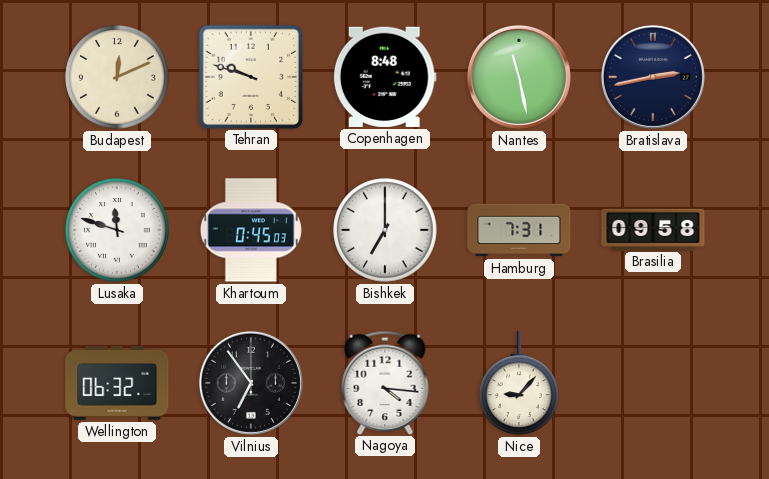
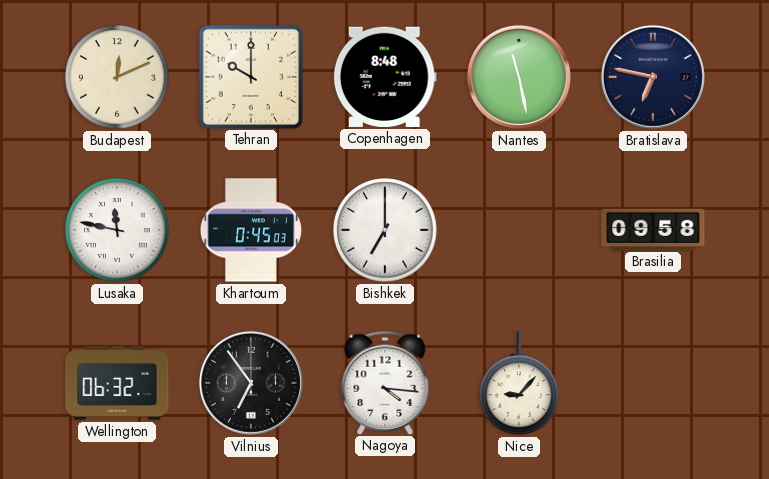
Tehran: 9:48 -> 10:00
Bratislava: 2:43 -> 6:47
Lusaka: 11:48 -> 11:47
Hamburg: 7:31 -> none
